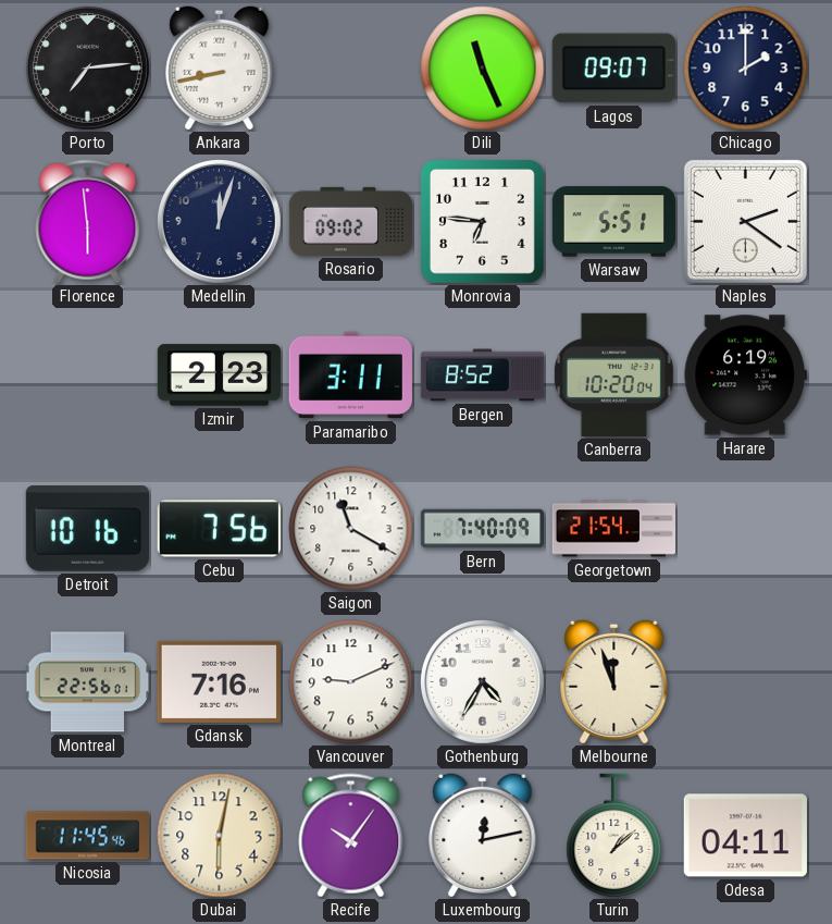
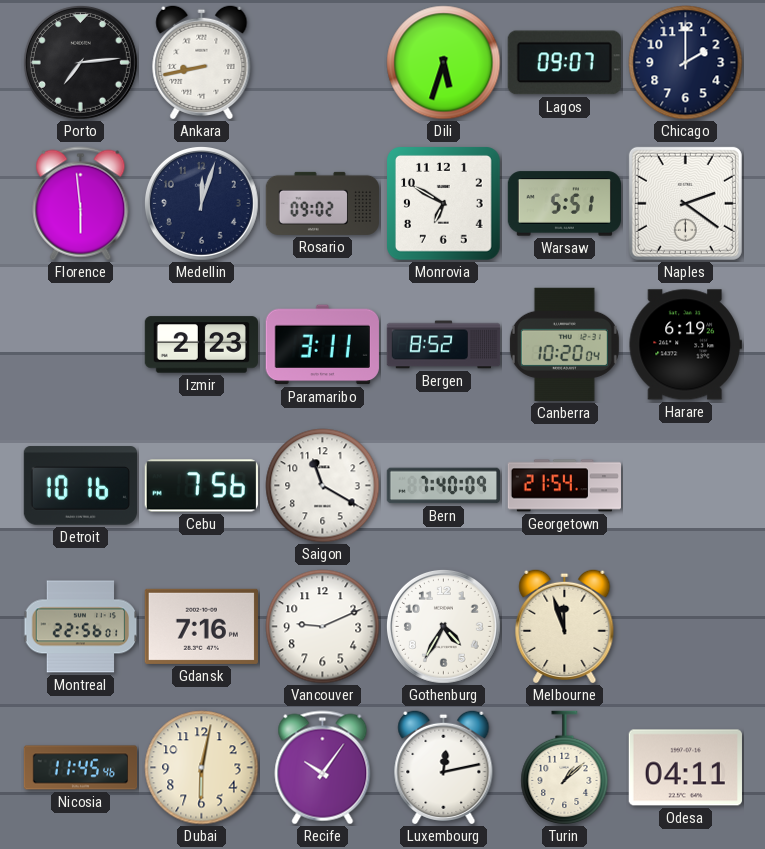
Dili: 11:26 -> 5:33
Monrovia: 6:46 -> 6:50
